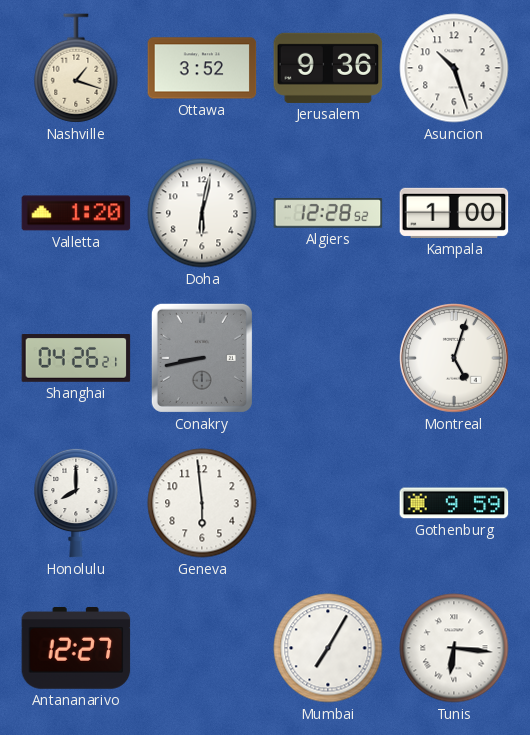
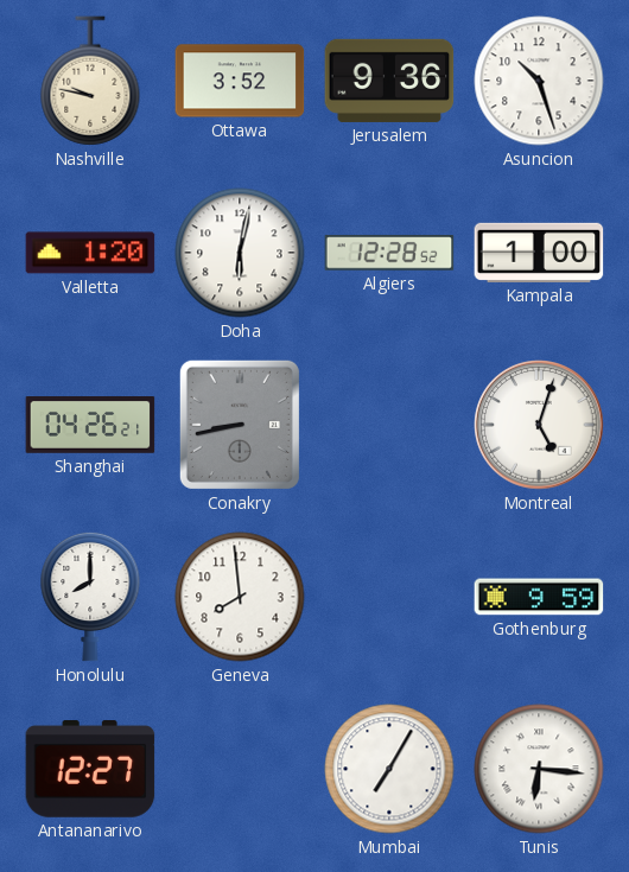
Nashville: 1:18 -> 9:47
Geneva: 5:59 -> 7:59
